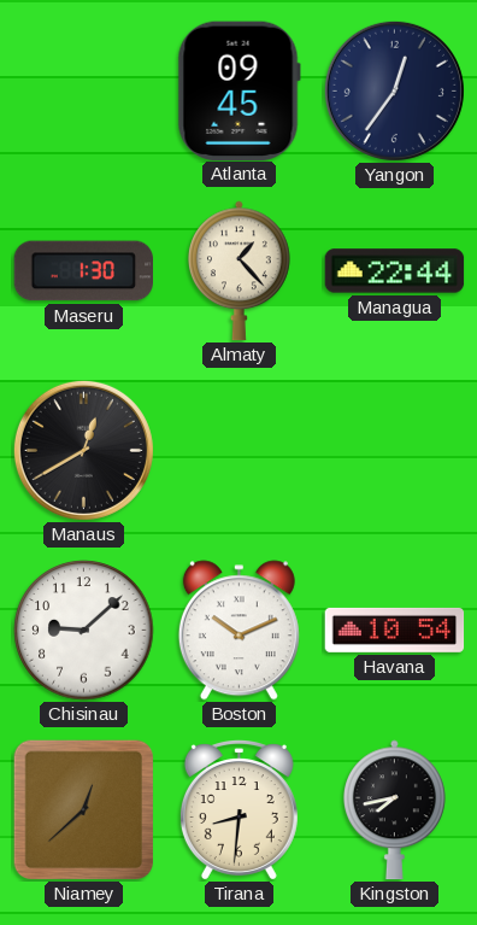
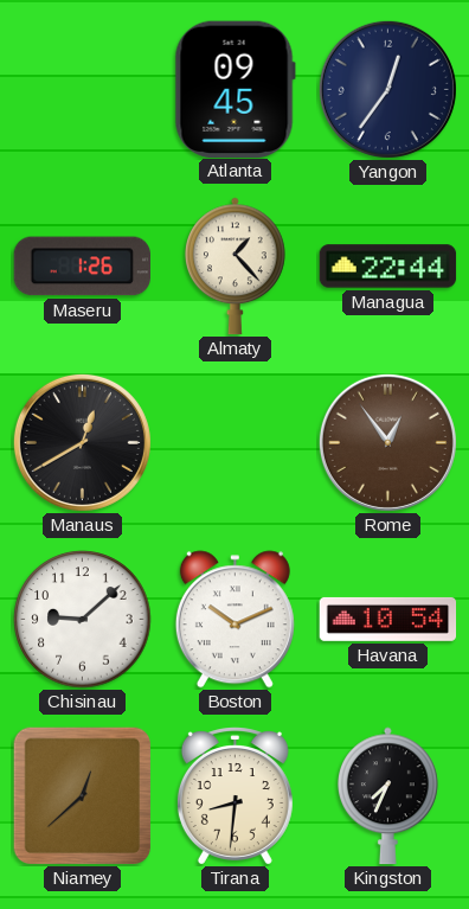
Maseru: 1:30 -> 1:26
Rome: none -> 12:54
Kingston: 7:43 -> 7:34
